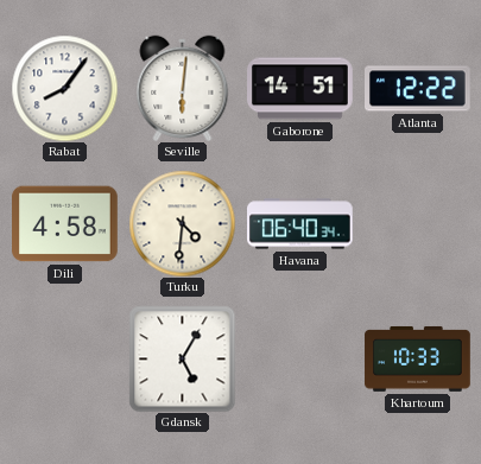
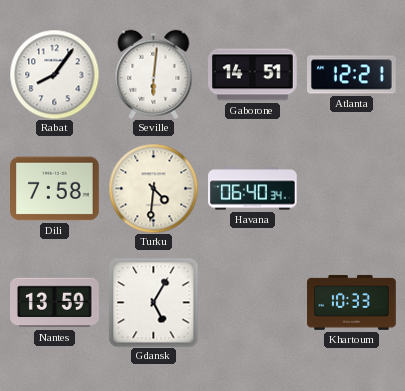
Atlanta: 12:22 -> 12:21
Dili: 4:58 -> 7:58
Nantes: none -> 13:59
